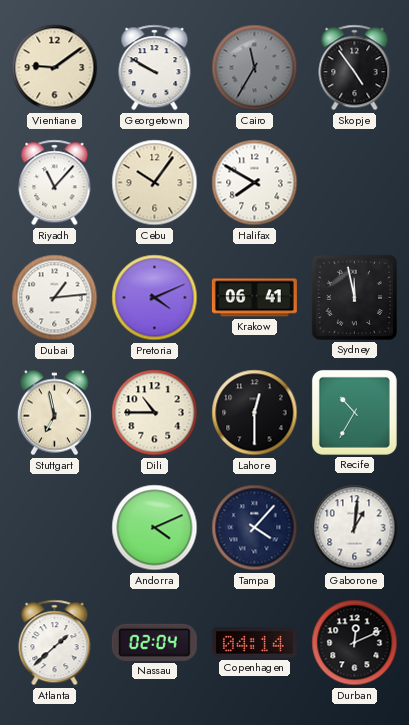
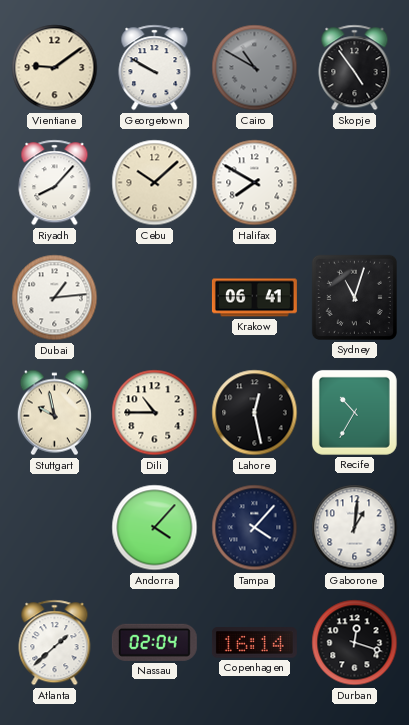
Cairo: 11:35 -> 10:50
Riyadh: 11:07 -> 8:07
Cebu: 10:06 -> 10:08
Pretoria: 4:11 -> none
Sydney: 11:58 -> 11:03
Stuttgart: 6:58 -> 9:58
Lahore: 12:30 -> 12:28
Andorra: 4:11 -> 4:07
Copenhagen: 04:14 -> 16:14
Durban: 12:11 -> 12:18
